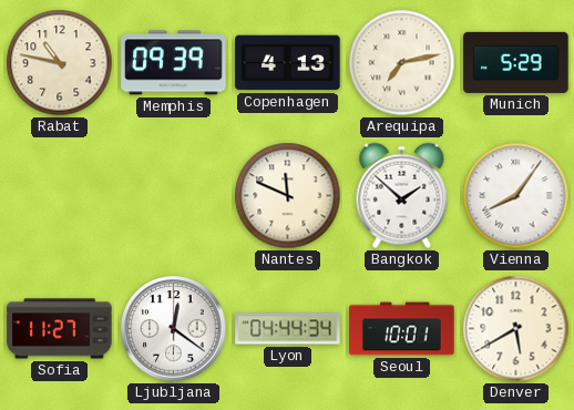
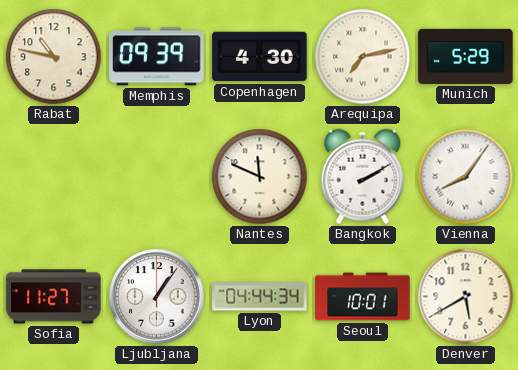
Copenhagen: 4:13 -> 4:30
Bangkok: 1:52 -> 2:10
Ljubljana: 12:21 -> 1:06
